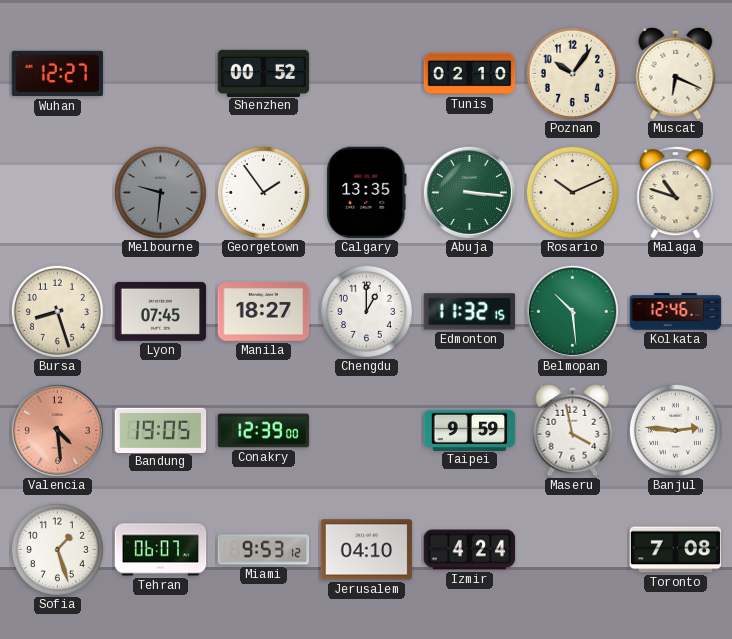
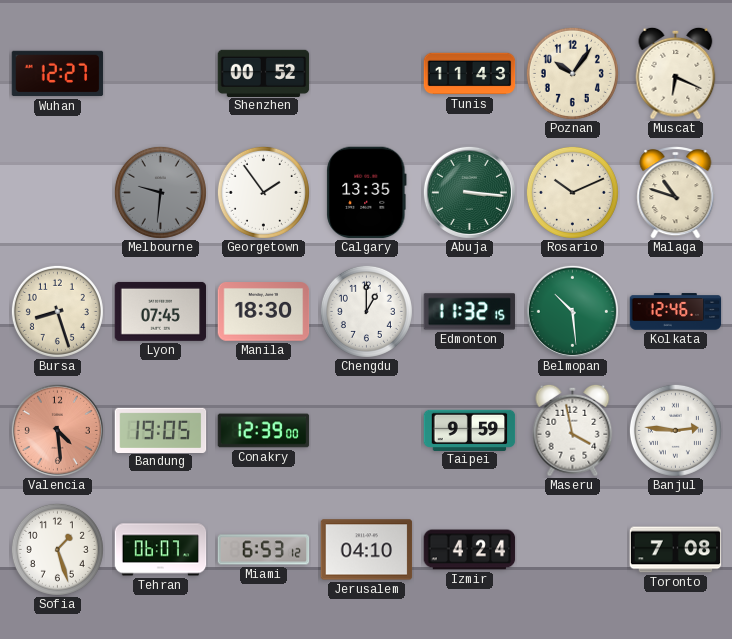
Tunis: 02:10 -> 11:43
Manila: 18:27 -> 18:30
Miami: 9:53 -> 6:53
